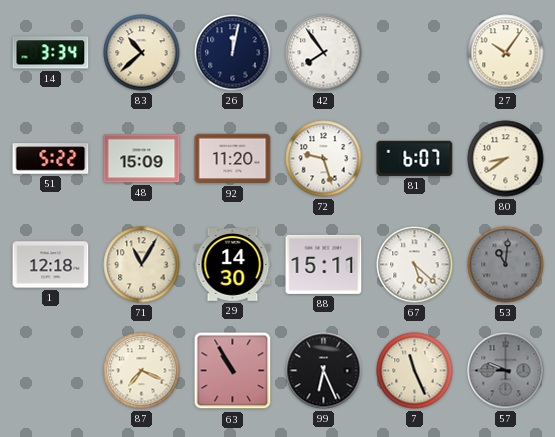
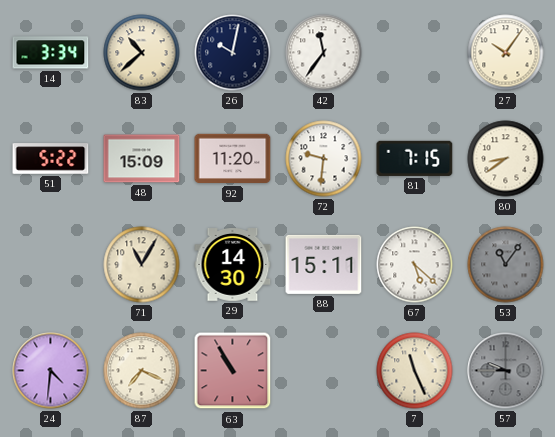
26: 12:02 -> 10:02
42: 7:54 -> 11:36
72: 9:27 -> 9:31
81: 6:07 -> 7:15
1: 12:18 -> none
53: 11:01 -> 11:06
24: none -> 4:31
99: 6:26 -> none
